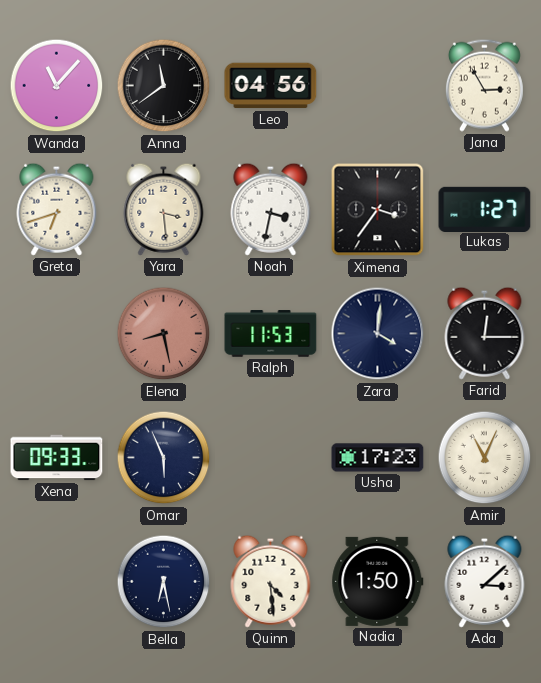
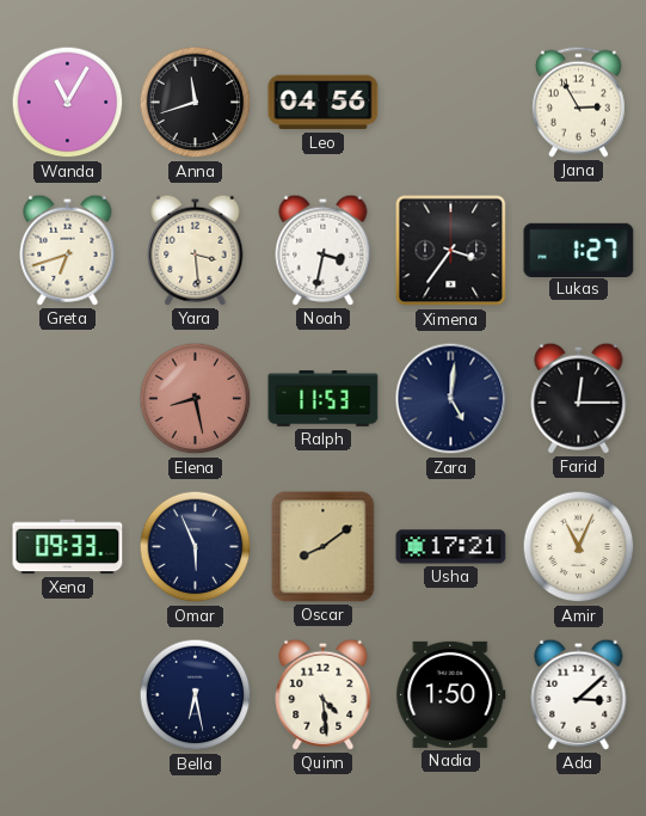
Wanda: 11:07 -> 11:05
Anna: 11:39 -> 11:42
Zara: 4:01 -> 5:01
Oscar: none -> 8:09
Usha: 17:23 -> 17:21
